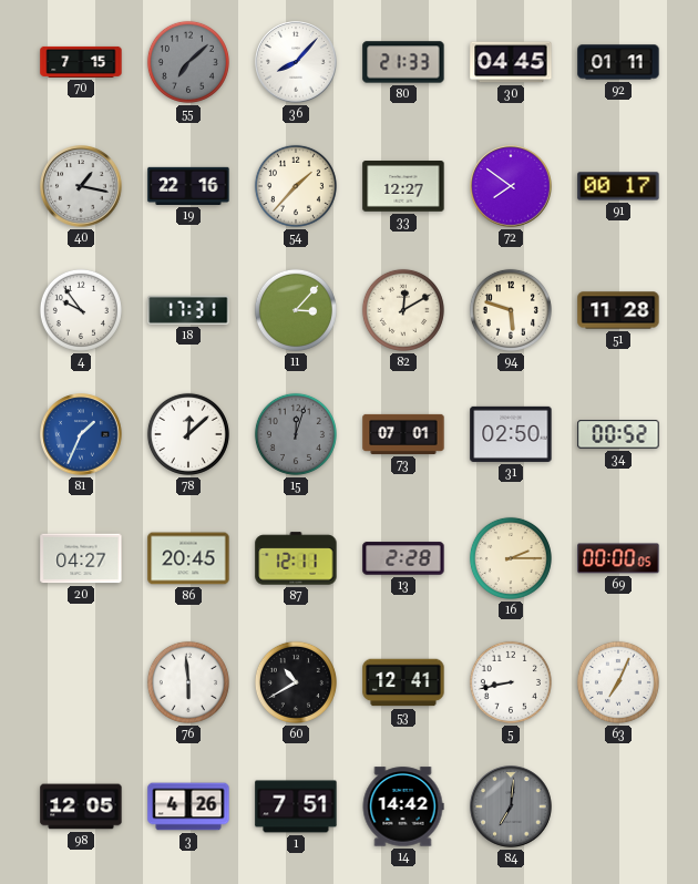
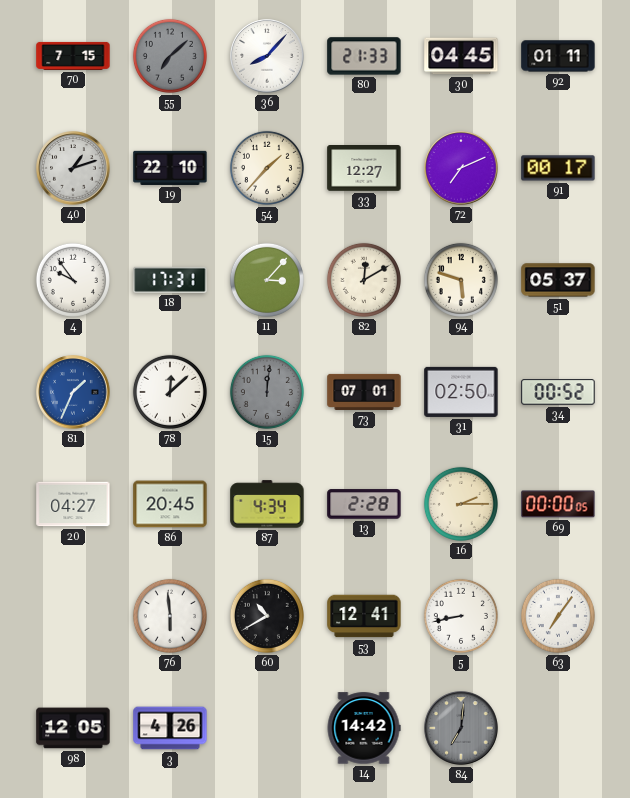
40: 1:17 -> 1:12
19: 22:16 -> 22:10
72: 7:51 -> 7:11
51: 11:28 -> 05:37
15: 12:03 -> 12:01
87: 12:11 -> 4:34
63: 7:04 -> 7:06
1: 7:51 -> none
